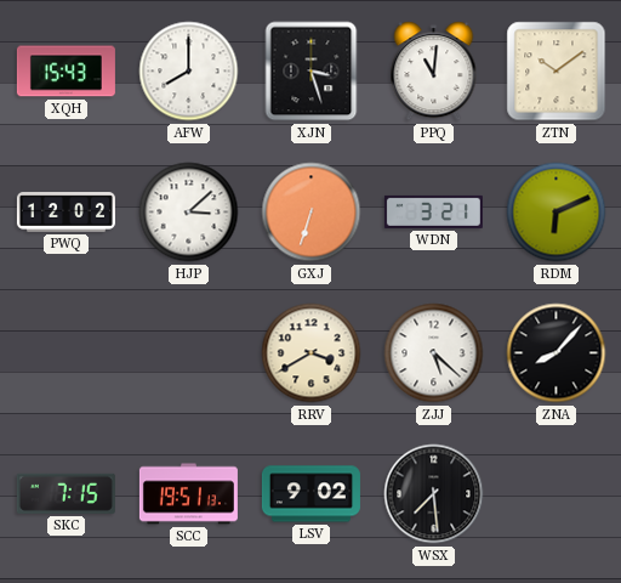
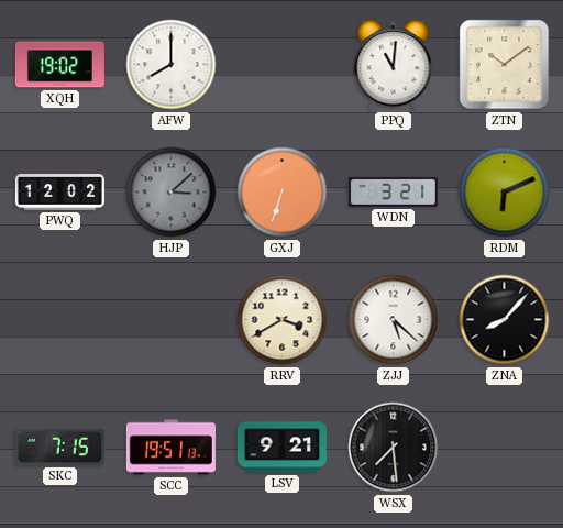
XQH: 15:43 -> 19:02
XJN: 3:27 -> none
HJP dial: white -> grey
LSV: 9:02 -> 9:21
